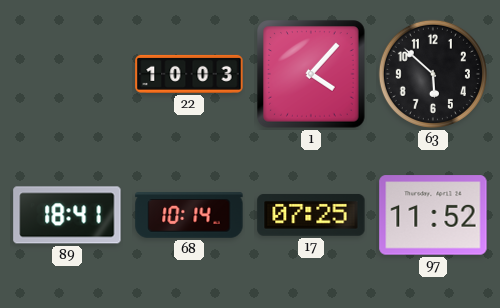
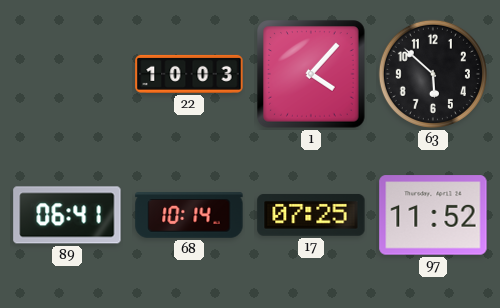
89: 18:41 -> 06:41
